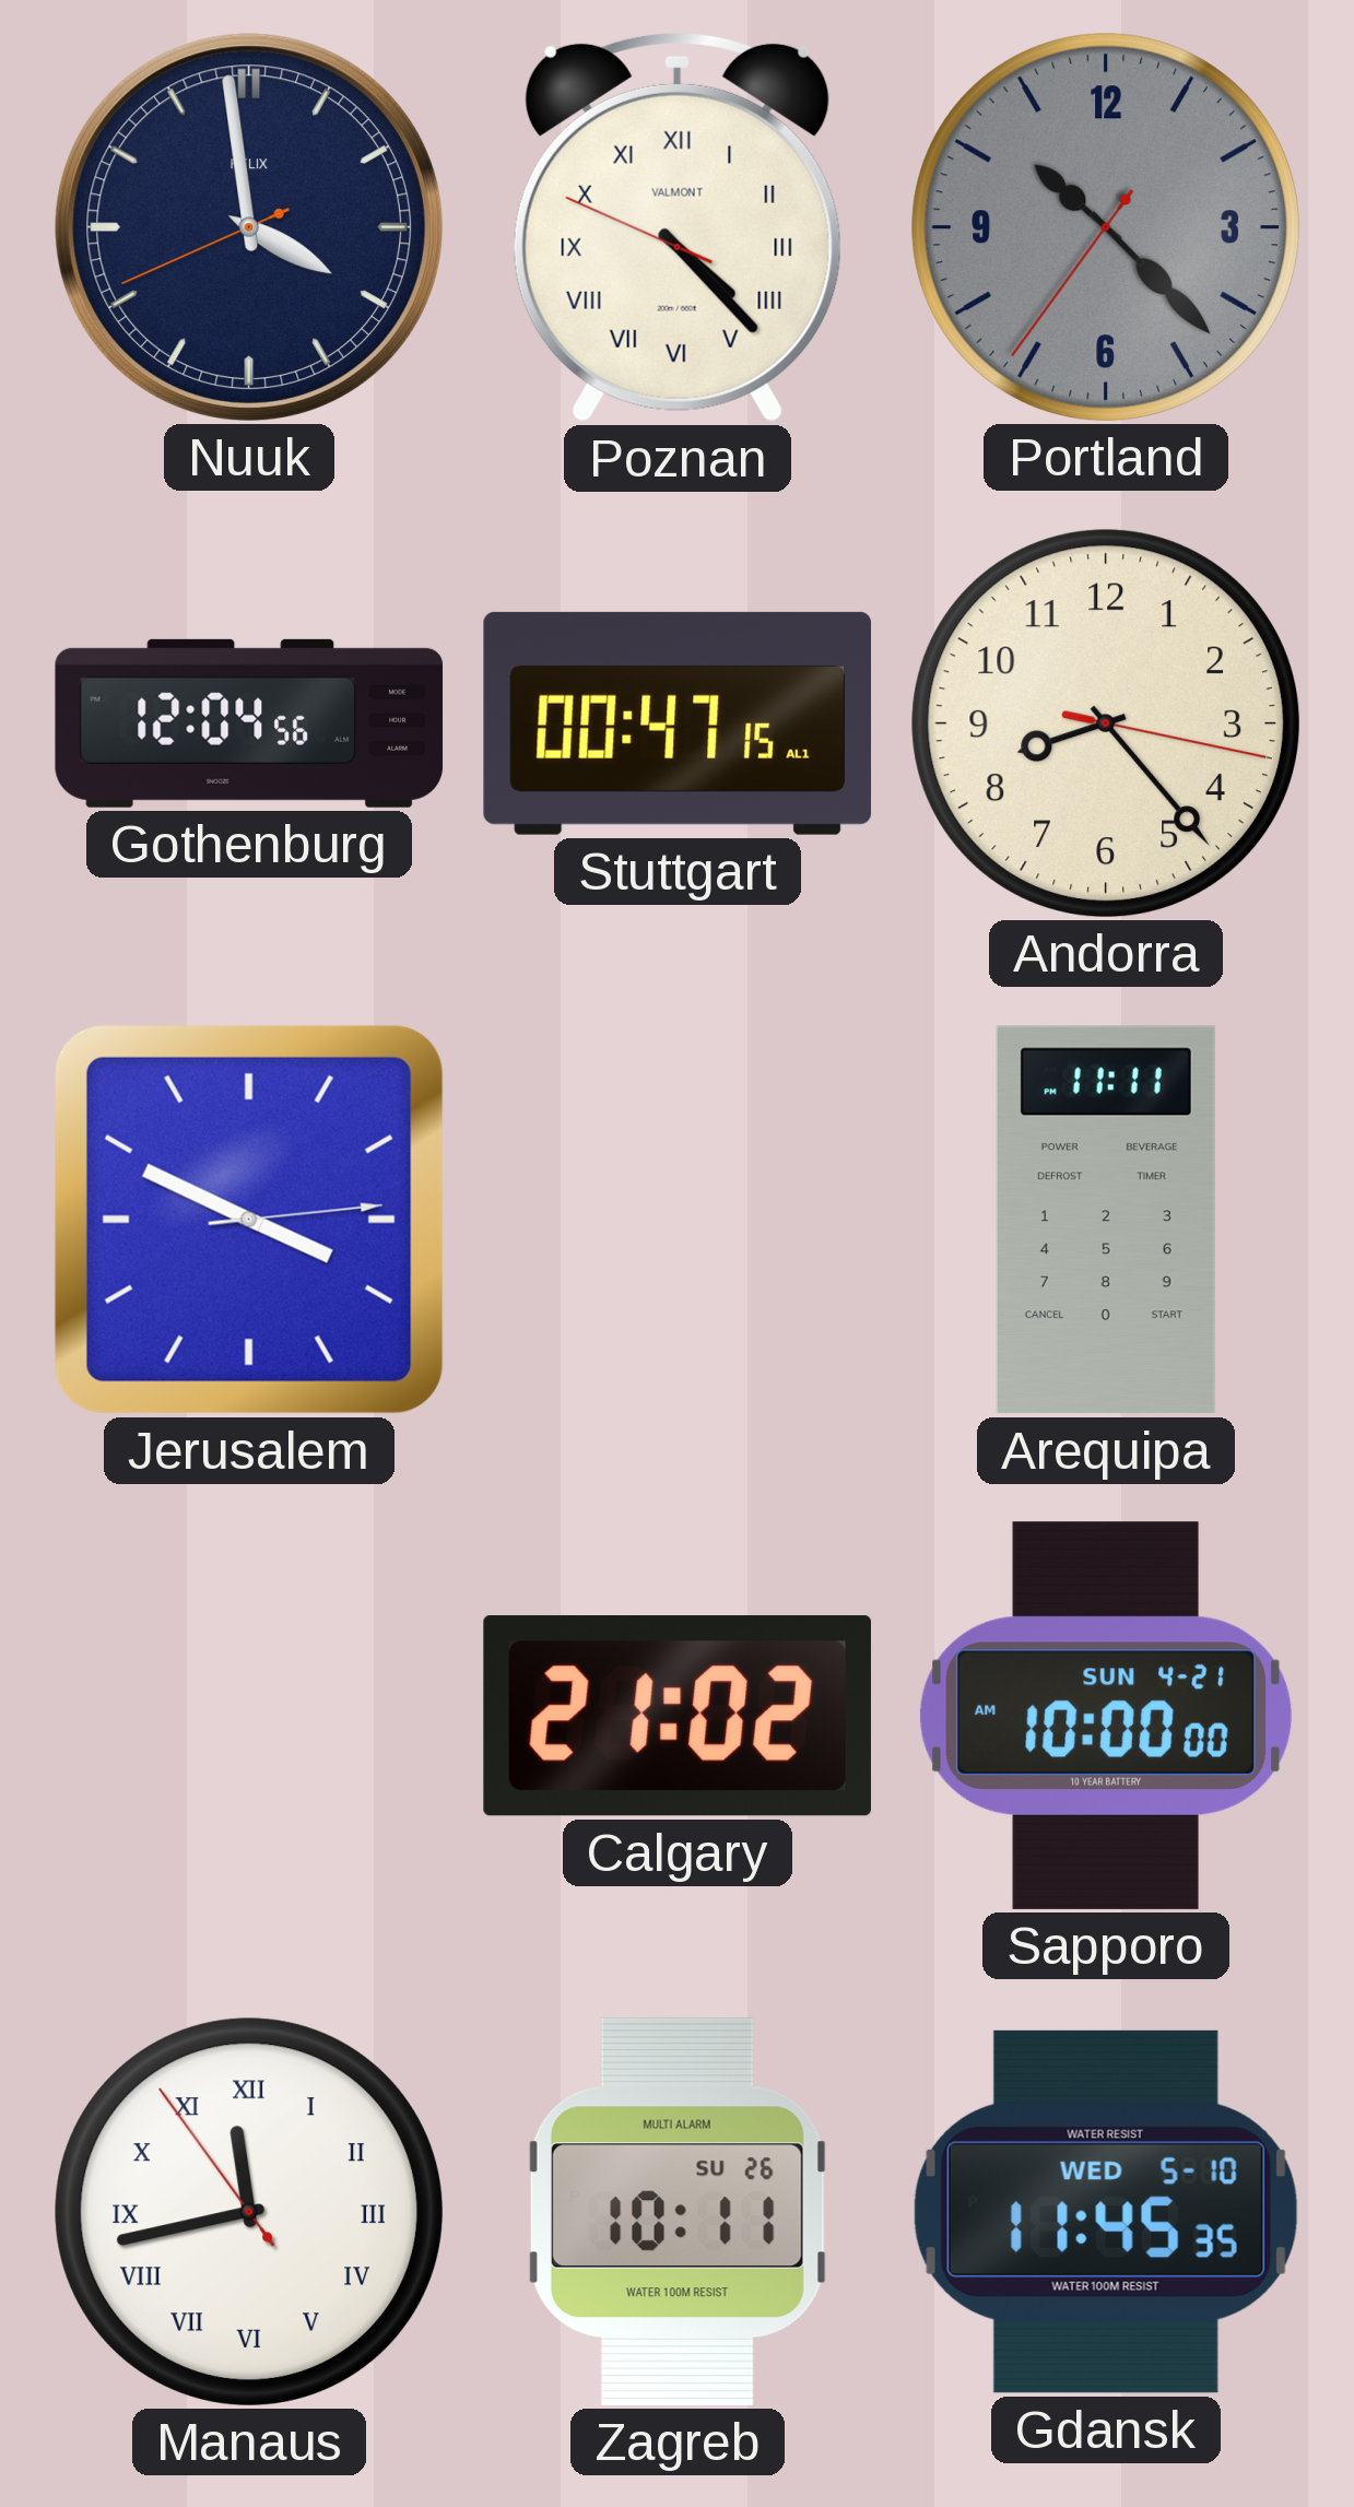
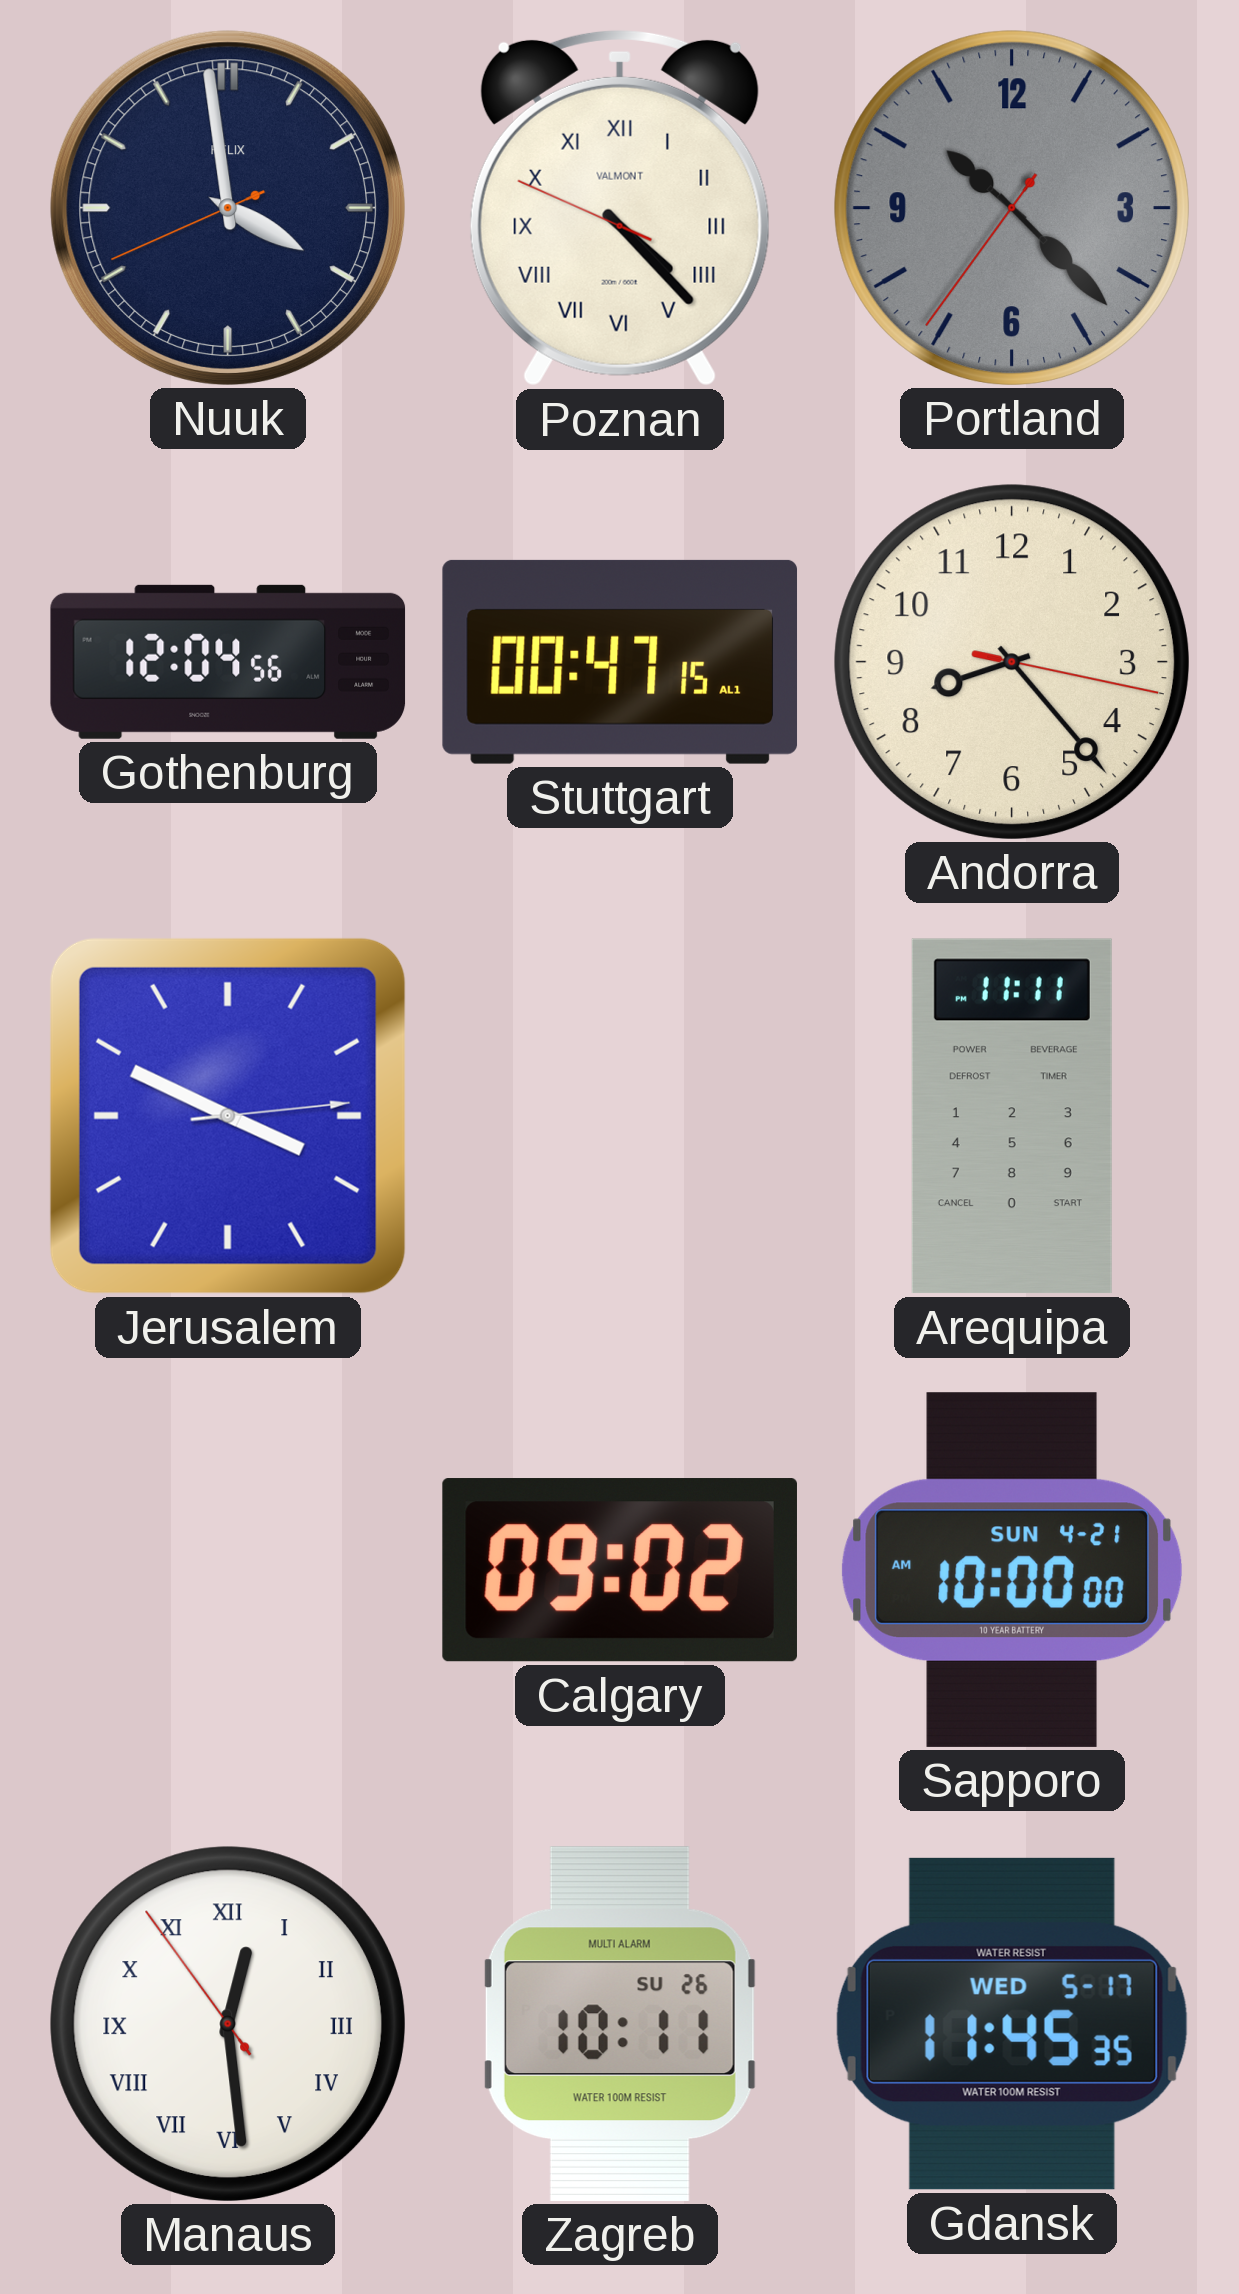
Calgary: 21:02 -> 09:02
Manaus: 11:42 -> 12:28
Gdansk date: WED 5-10 -> WED 5-17
